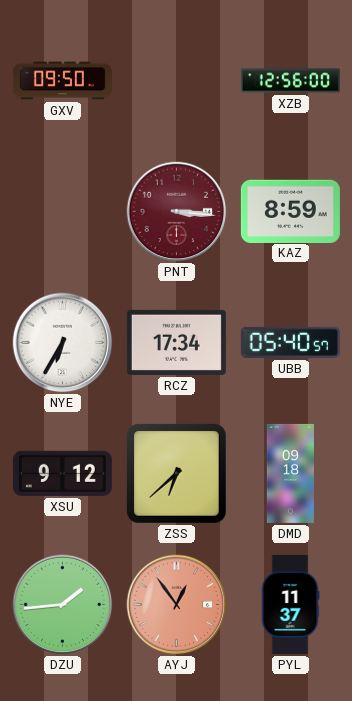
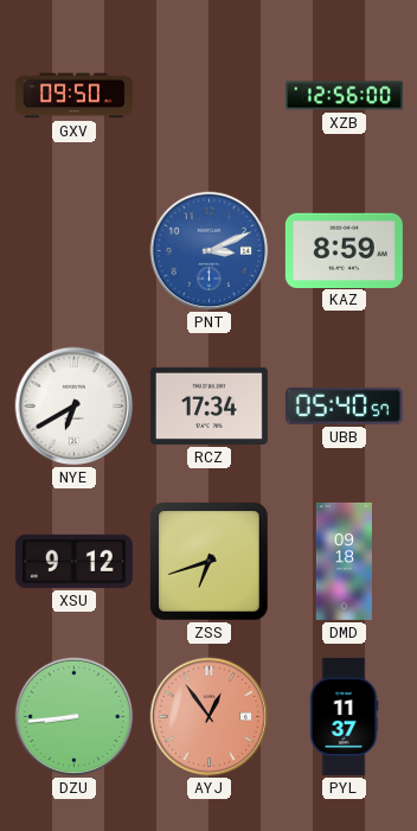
PNT: 3:16 -> 3:11
PNT dial: burgundy -> blue
NYE: 6:35 -> 6:40
ZSS: 6:38 -> 6:42
DZU: 1:44 -> 8:44
